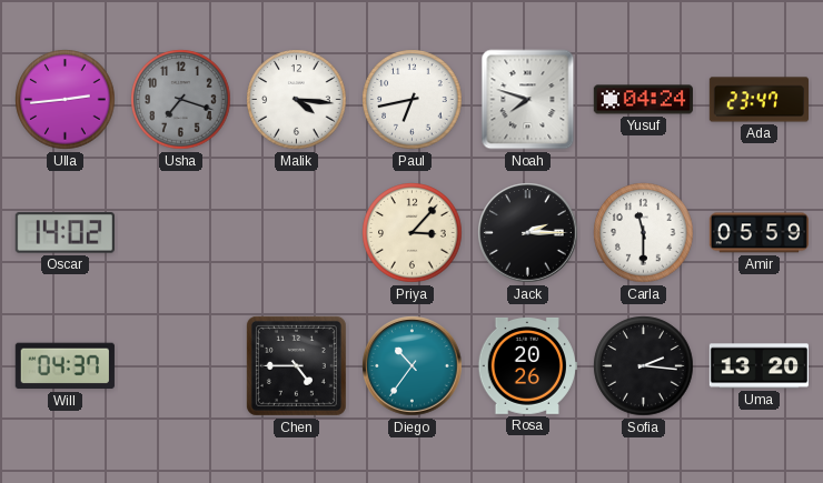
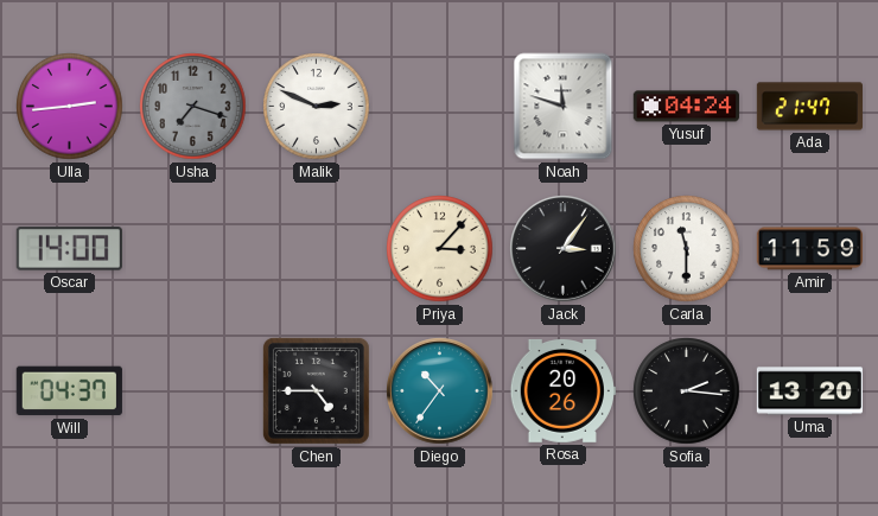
Malik: 4:16 -> 2:49
Paul: 6:43 -> none
Noah: 7:48 -> 11:48
Ada: 23:47 -> 21:47
Oscar: 14:02 -> 14:00
Jack: 2:15 -> 3:06
Amir: 05:59 -> 11:59
